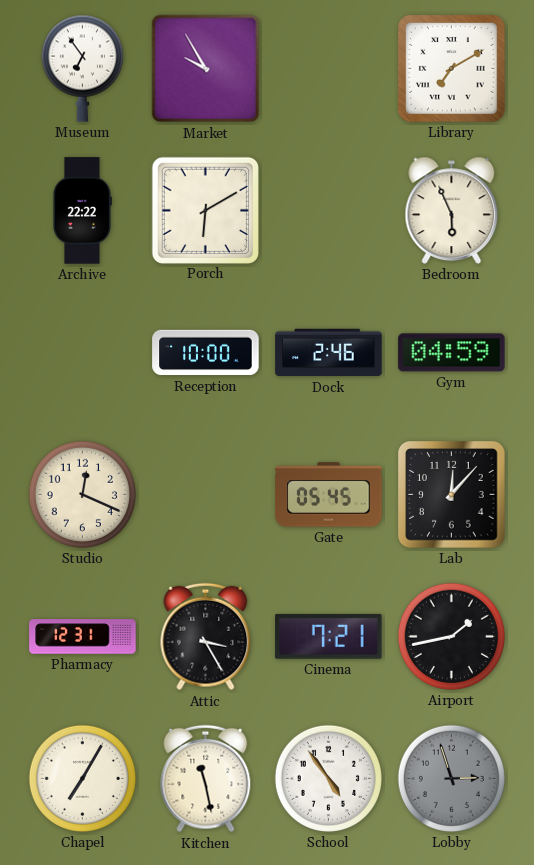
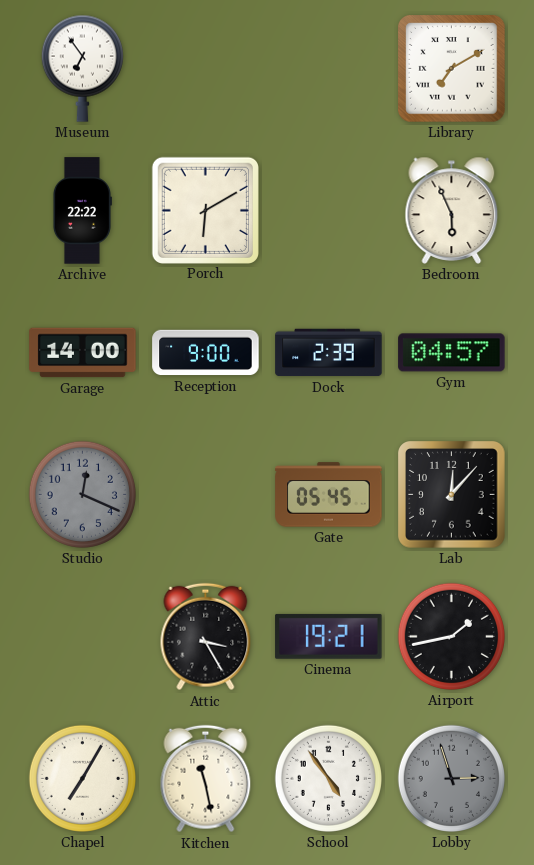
Market: 9:55 -> none
Garage: none -> 14:00
Reception: 10:00 -> 9:00
Dock: 2:46 -> 2:39
Gym: 04:59 -> 04:57
Studio dial: cream -> grey
Pharmacy: 12:31 -> none
Cinema: 7:21 -> 19:21
